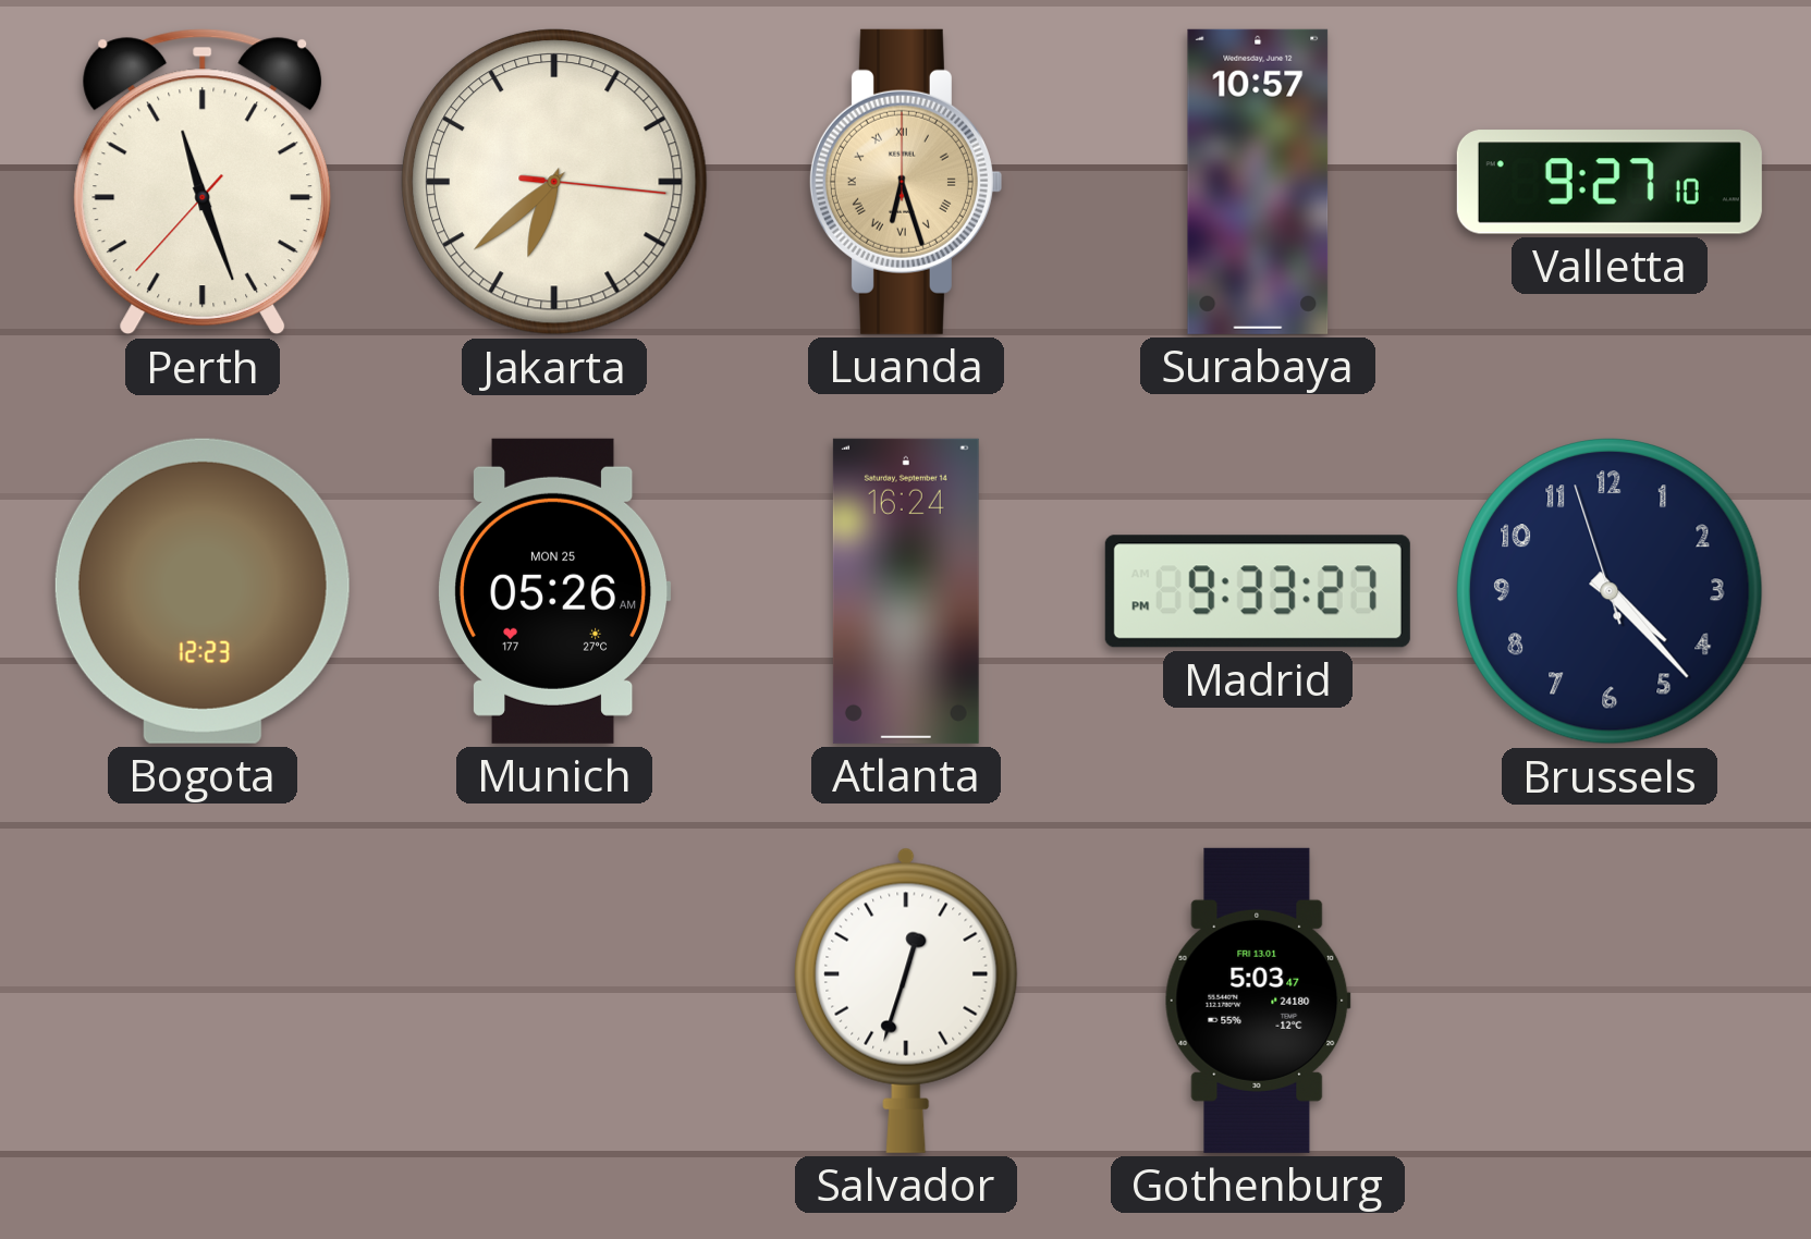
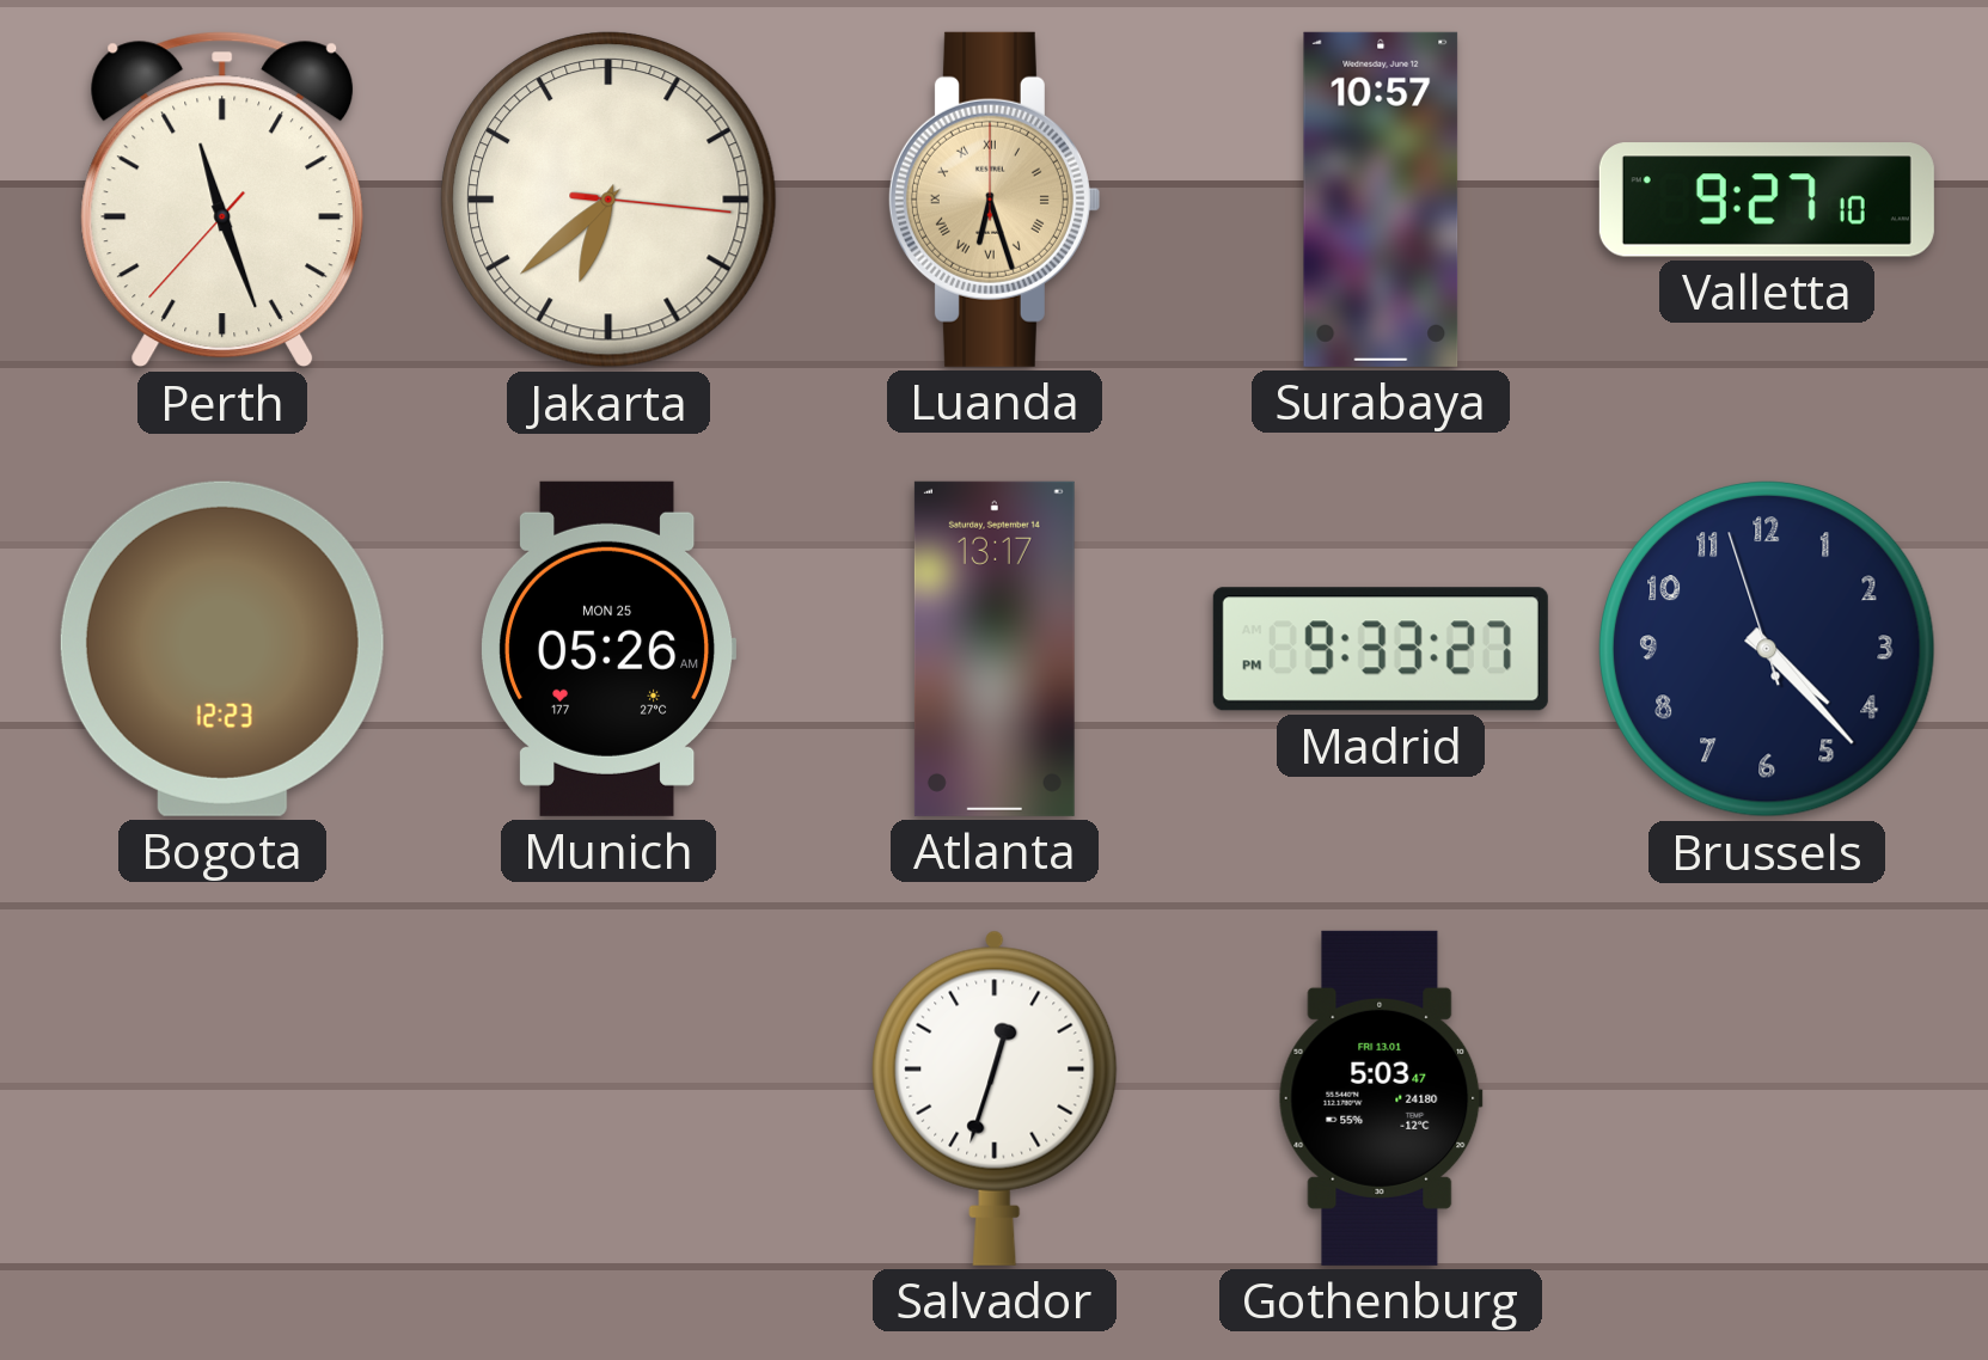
Atlanta: 16:24 -> 13:17
